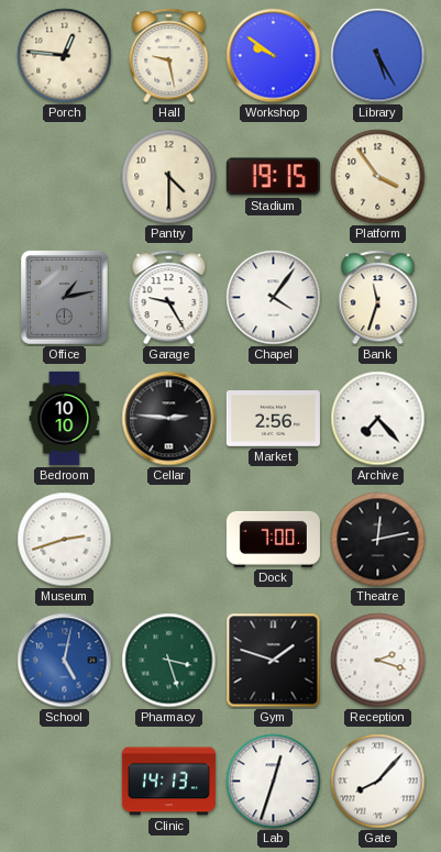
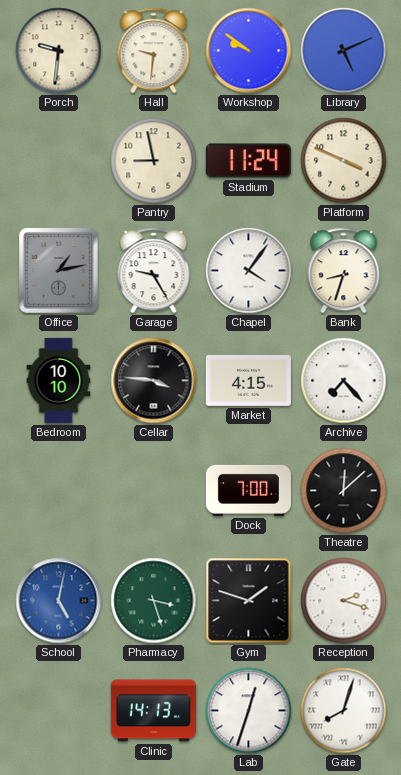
Porch: 12:46 -> 9:31
Hall: 9:28 -> 9:31
Library: 5:25 -> 5:11
Pantry: 4:30 -> 8:58
Stadium: 19:15 -> 11:24
Platform: 3:54 -> 3:49
Bank: 11:33 -> 8:33
Cellar: 2:46 -> 3:46
Market: 2:56 -> 4:15
Museum: 2:42 -> none
Theatre: 12:13 -> 12:08
Gate: 8:07 -> 8:03
